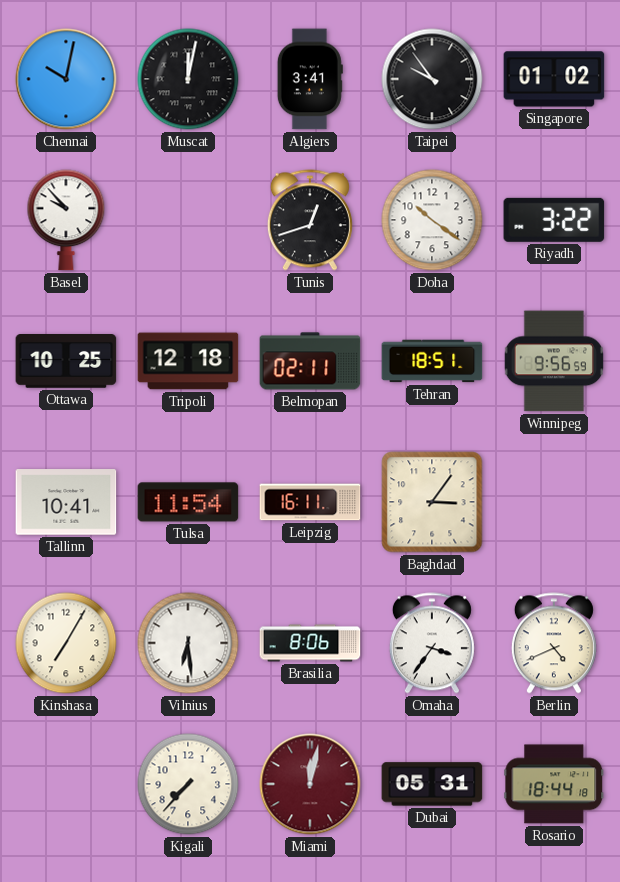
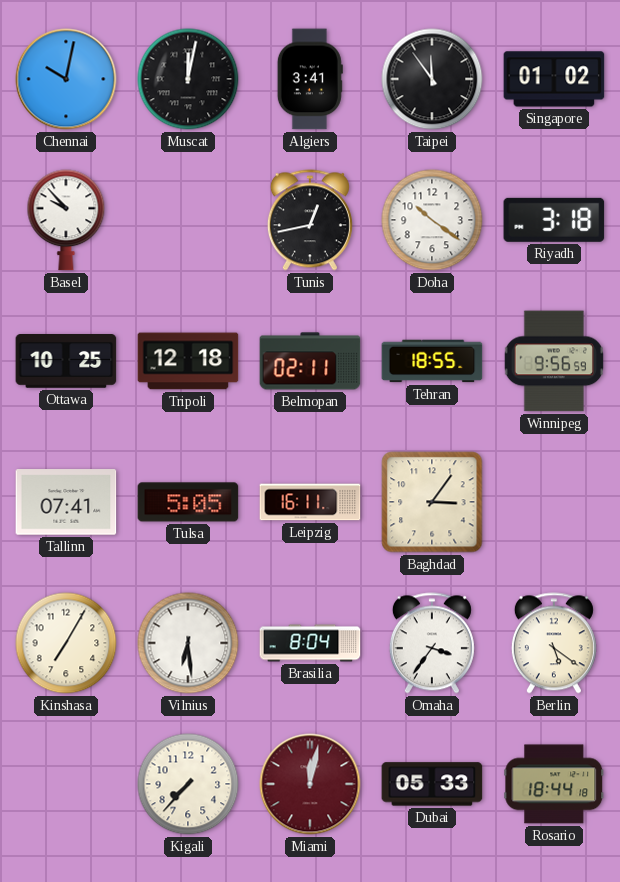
Taipei: 9:54 -> 11:54
Tunis: 12:42 -> 12:43
Riyadh: 3:22 -> 3:18
Tehran: 18:51 -> 18:55
Tallinn: 10:41 -> 07:41
Tulsa: 11:54 -> 5:05
Brasilia: 8:06 -> 8:04
Berlin: 4:41 -> 5:21
Dubai: 05:31 -> 05:33
